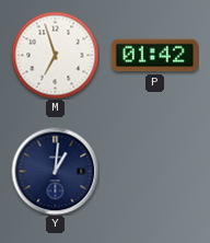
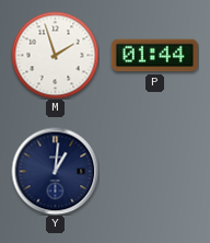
M: 6:57 -> 1:57
P: 01:42 -> 01:44
